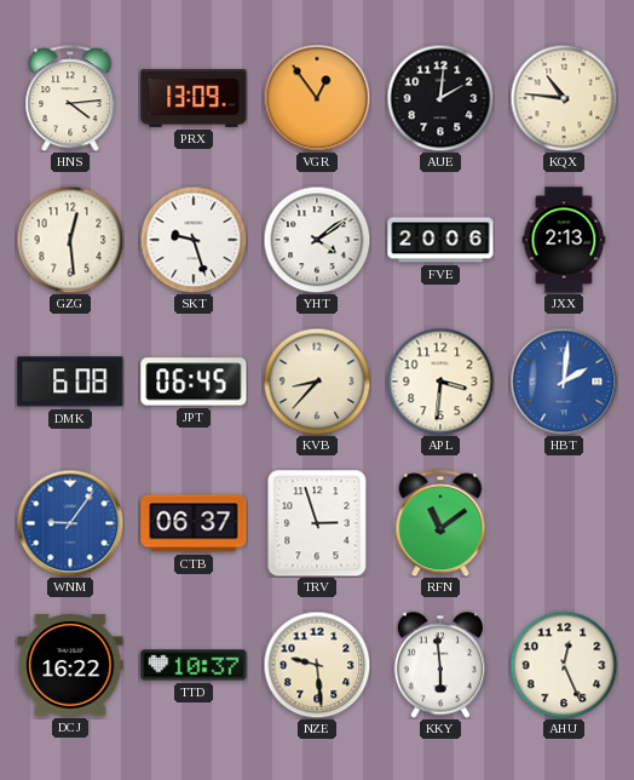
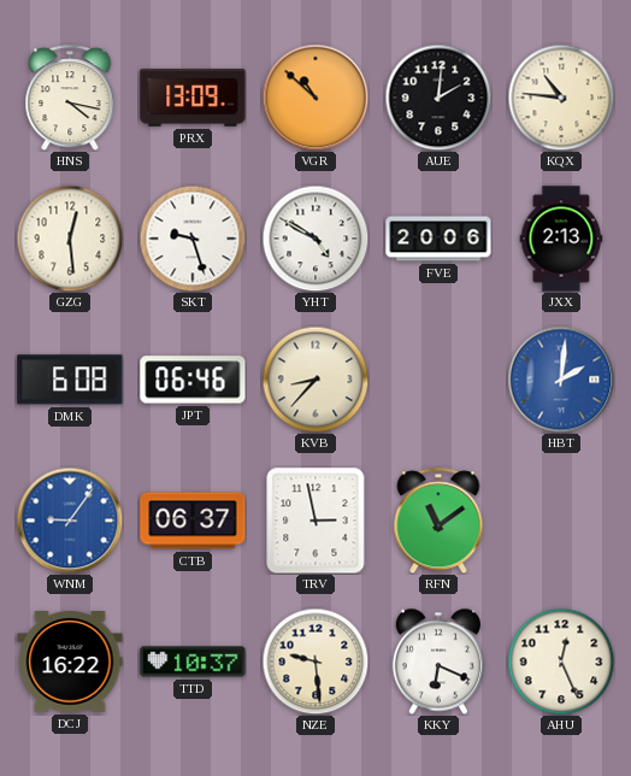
HNS: 4:14 -> 4:17
VGR: 12:54 -> 10:52
YHT: 4:09 -> 4:50
JPT: 06:45 -> 06:46
APL: 3:31 -> none
TRV: 2:57 -> 2:58
KKY: 5:59 -> 6:19
